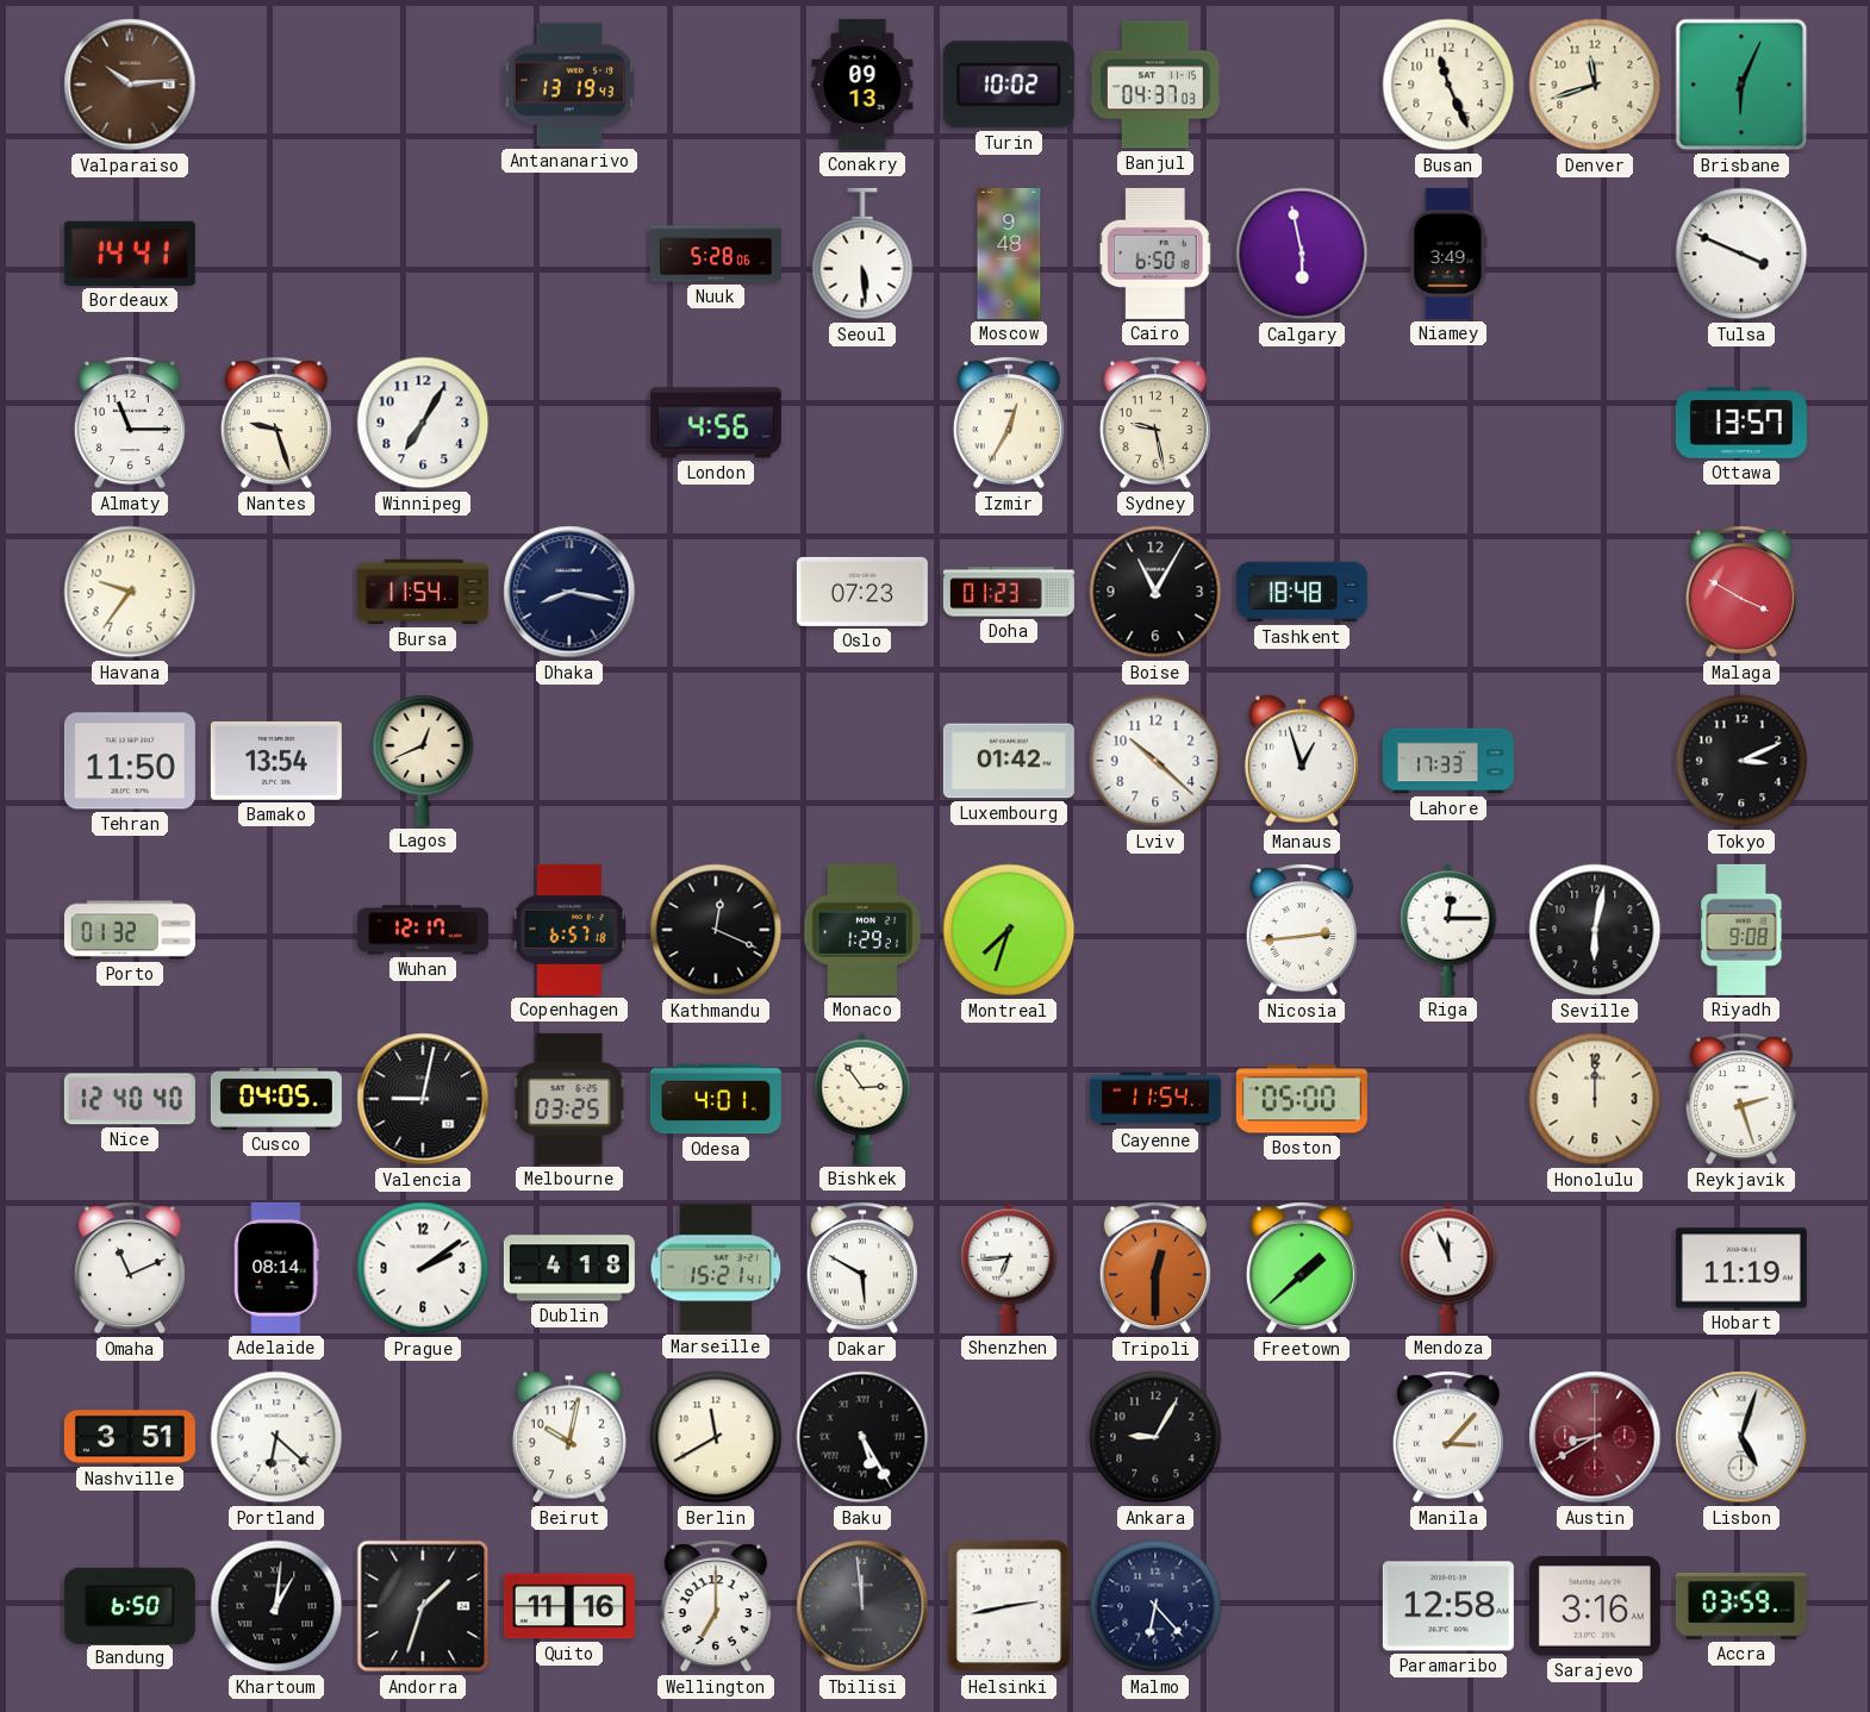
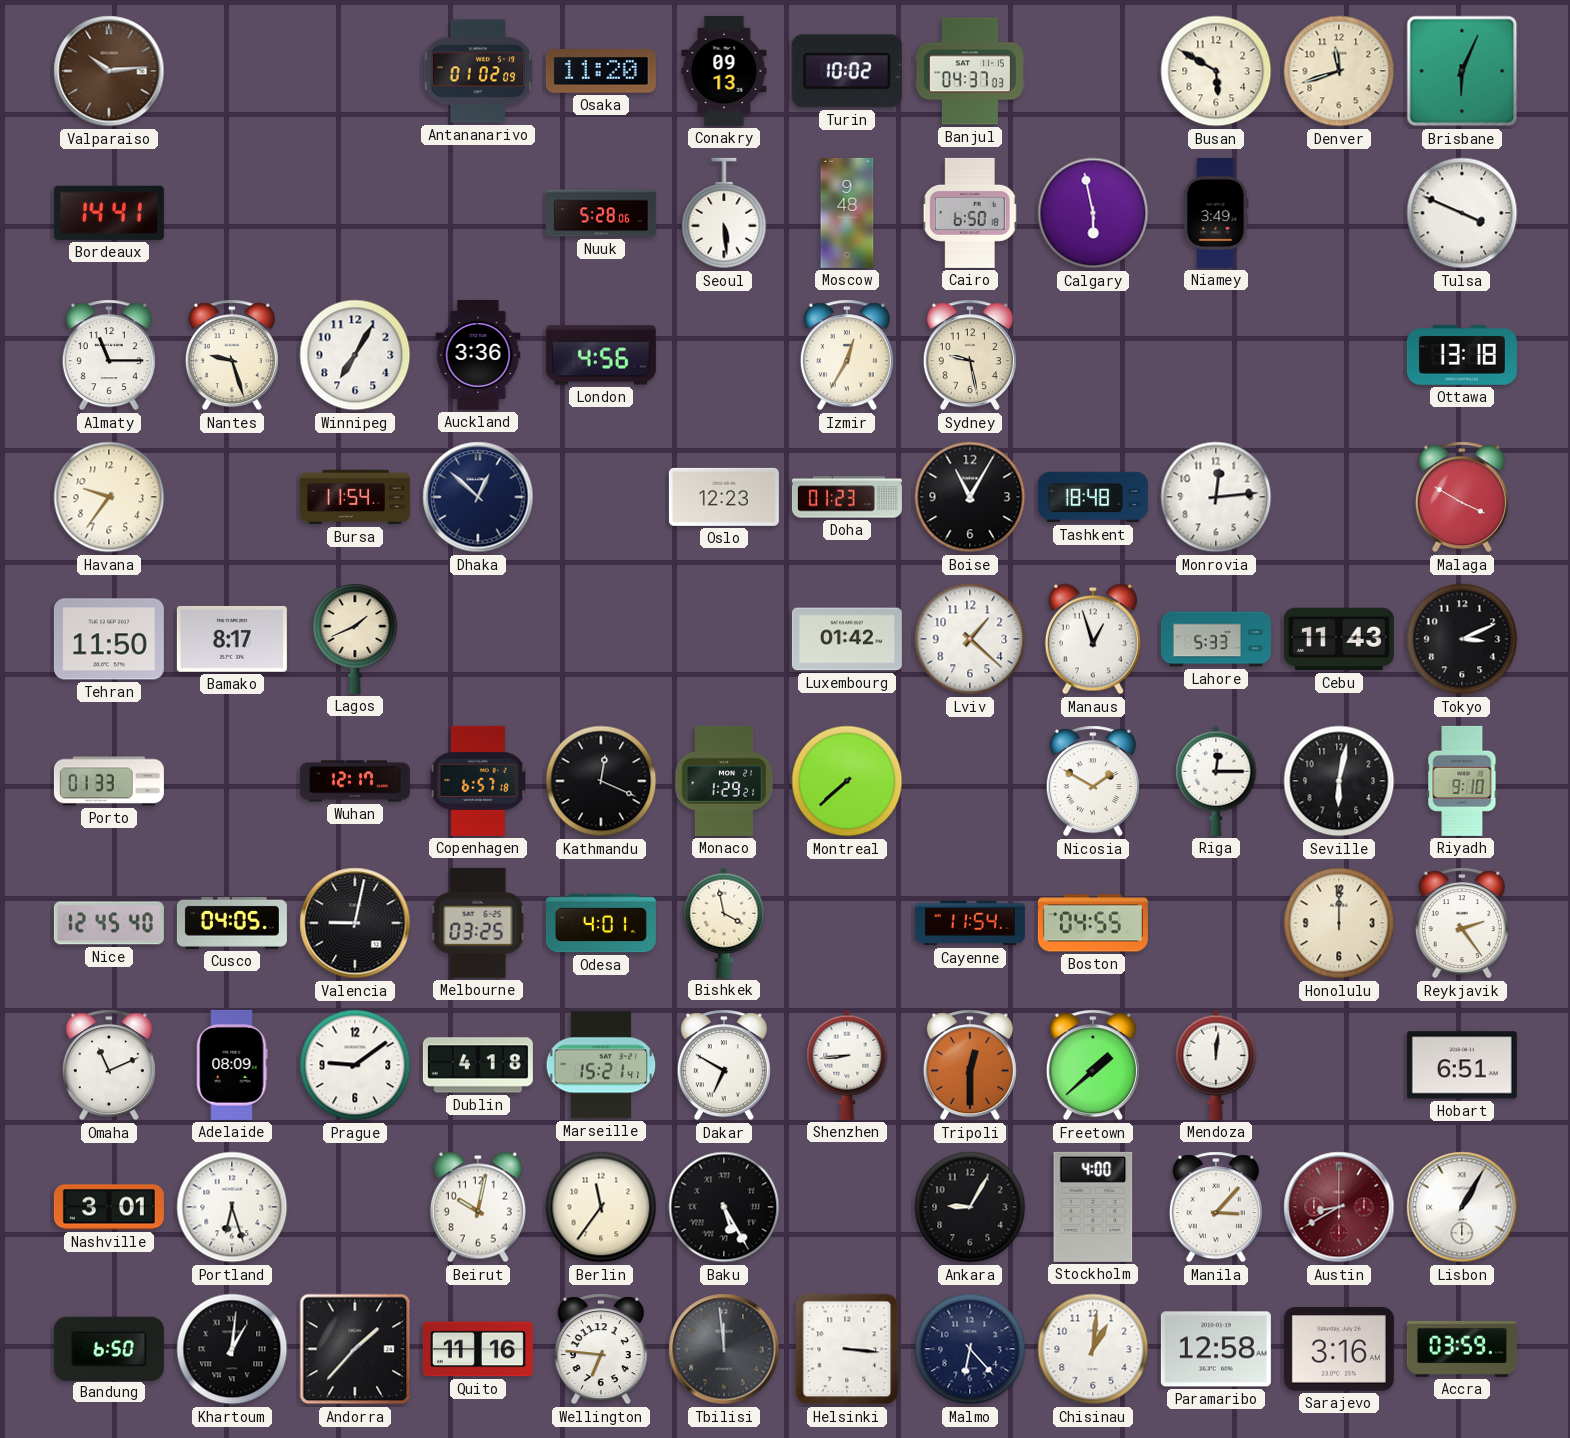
Antananarivo: 13:19 -> 01:02
Osaka: none -> 11:20
Busan: 11:26 -> 5:50
Auckland: none -> 3:36
Ottawa: 13:57 -> 13:18
Dhaka: 8:17 -> 12:52
Oslo: 07:23 -> 12:23
Monrovia: none -> 12:14
Bamako: 13:54 -> 8:17
Lagos: 12:41 -> 1:41
Lviv: 10:22 -> 1:22
Lahore: 17:33 -> 5:33
Cebu: none -> 11:43
Porto: 01:32 -> 01:33
Montreal: 7:33 -> 7:38
Nicosia: 2:44 -> 1:50
Riyadh: 9:08 -> 9:10
Nice: 12:40 -> 12:45
Bishkek: 2:54 -> 3:58
Boston: 05:00 -> 04:55
Reykjavik: 2:27 -> 2:24
Adelaide: 08:14 -> 08:09
Prague: 2:09 -> 9:09
Dakar: 5:50 -> 6:50
Shenzhen: 6:44 -> 8:44
Mendoza: 11:56 -> 12:01
Hobart: 11:19 -> 6:51
Nashville: 3:51 -> 3:01
Portland: 6:22 -> 6:27
Berlin: 11:40 -> 11:36
Stockholm: none -> 4:00
Lisbon: 5:03 -> 1:05
Andorra: 1:33 -> 1:37
Wellington: 7:00 -> 6:46
Helsinki: 2:43 -> 3:16
Chisinau: none -> 1:01
